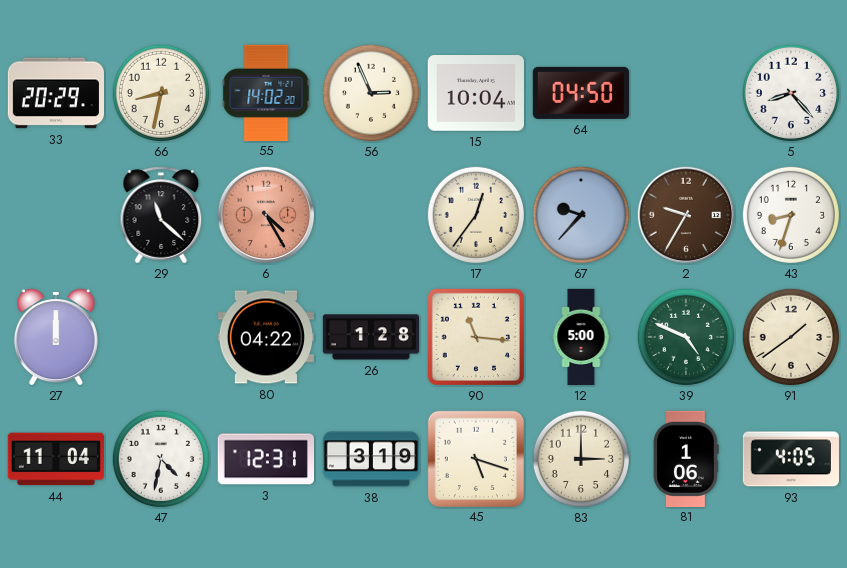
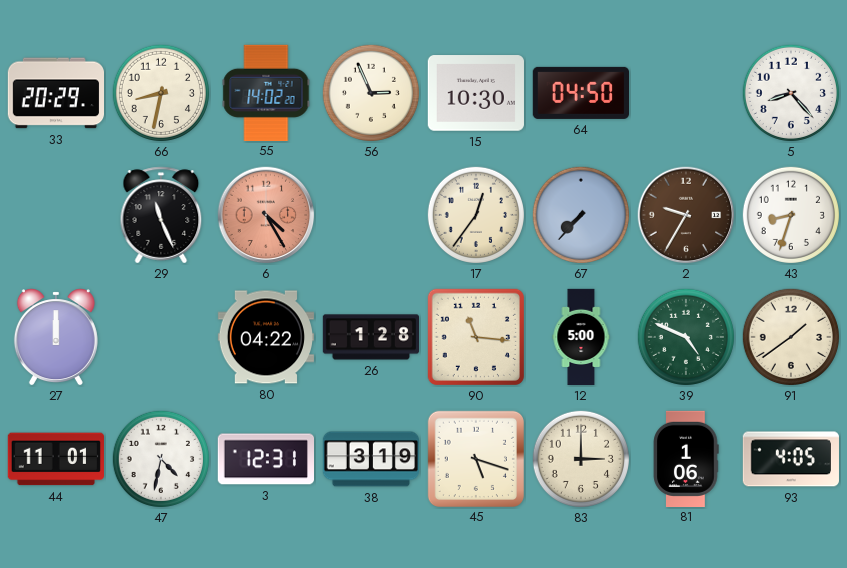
15: 10:04 -> 10:30
29: 11:22 -> 11:26
67: 9:37 -> 7:37
44: 11:04 -> 11:01
